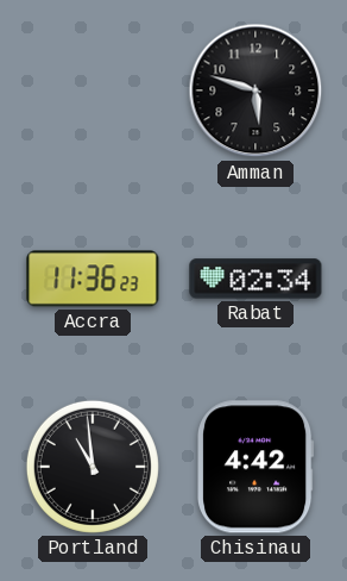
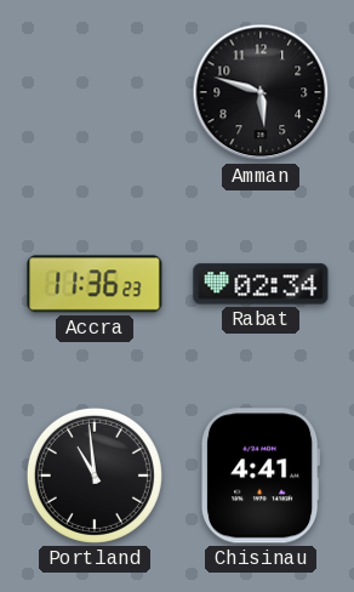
Chisinau: 4:42 -> 4:41
